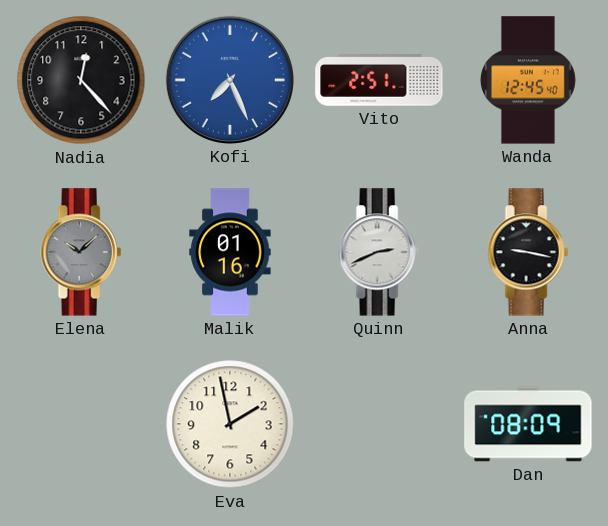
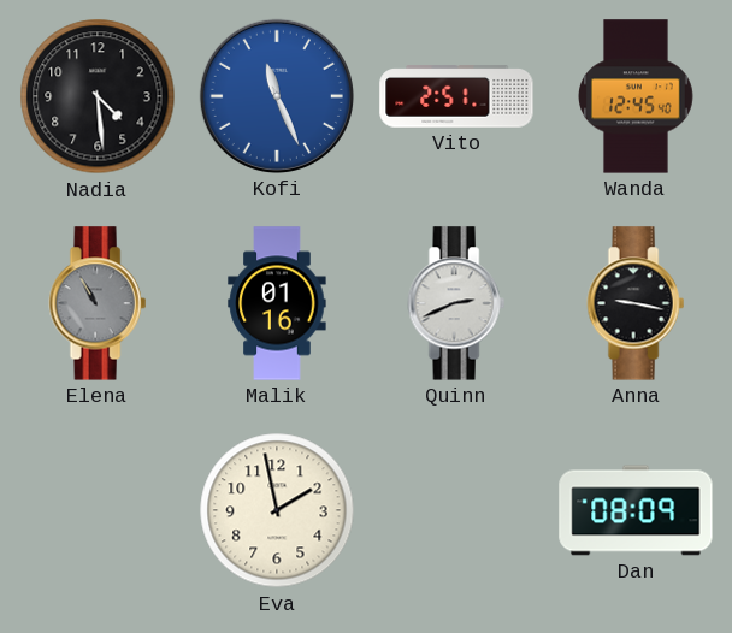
Nadia: 12:23 -> 4:29
Kofi: 7:26 -> 11:26
Elena: 10:08 -> 10:55
